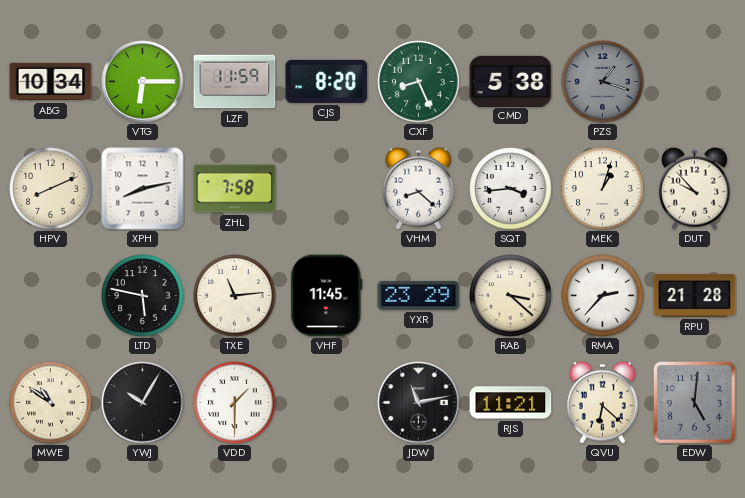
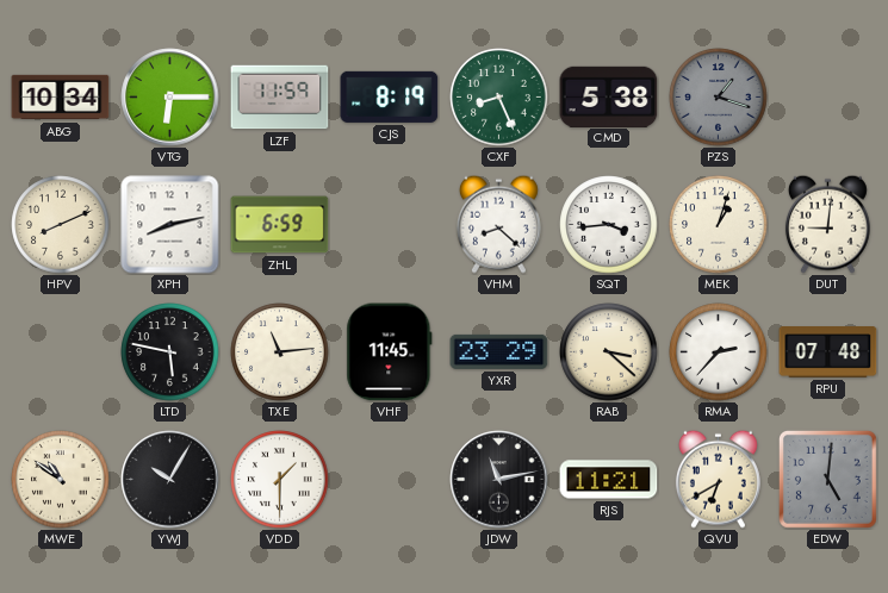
CJS: 8:20 -> 8:19
ZHL: 7:58 -> 6:59
DUT: 9:53 -> 9:01
RPU: 21:28 -> 07:48
QVU: 6:22 -> 6:40
